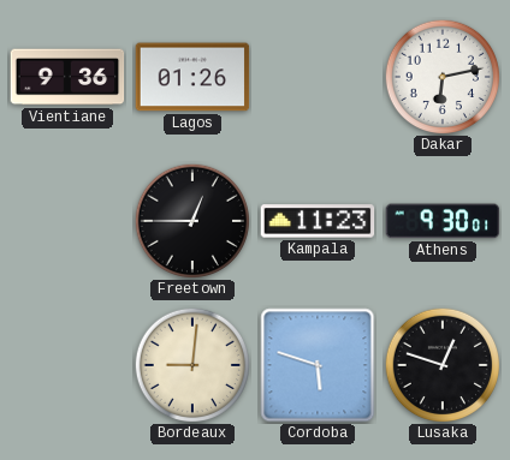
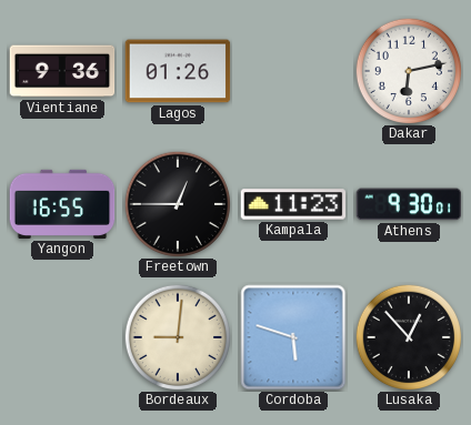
Yangon: none -> 16:55
Lusaka: 12:48 -> 12:53
